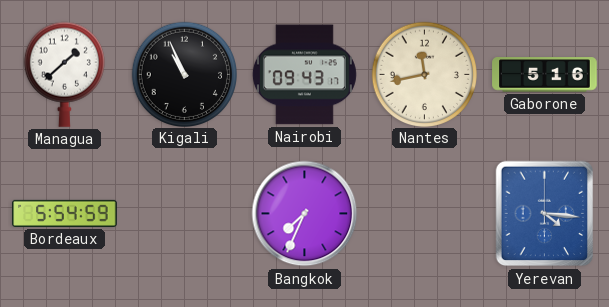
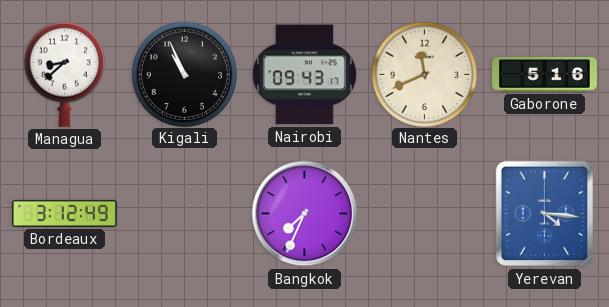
Managua: 1:38 -> 8:38
Nantes: 11:43 -> 11:41
Bordeaux: 5:54 -> 3:12
